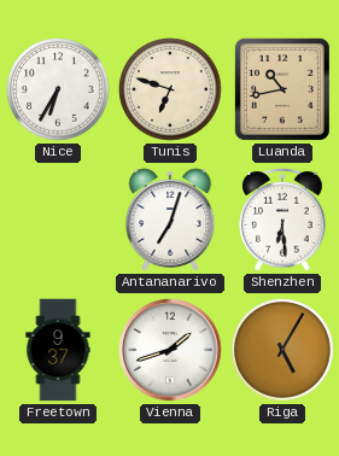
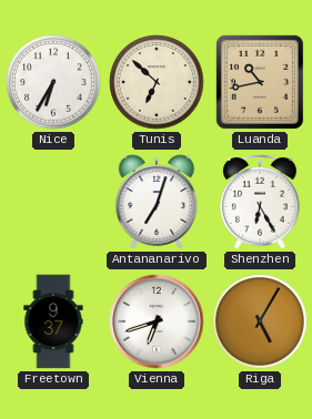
Tunis: 6:48 -> 6:52
Shenzhen: 6:29 -> 6:25
Vienna: 1:42 -> 6:42
